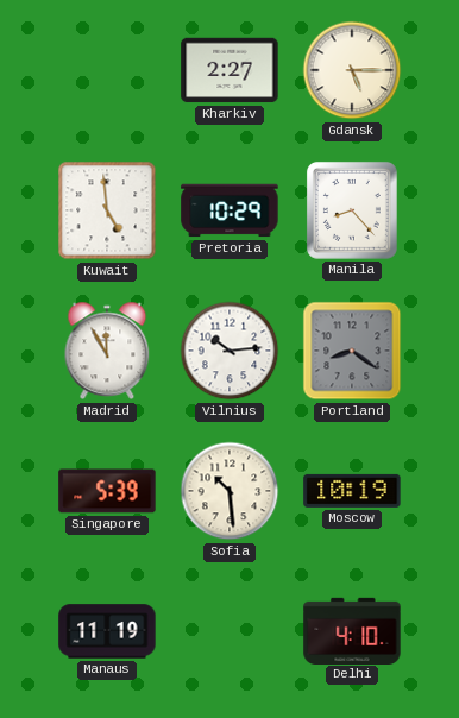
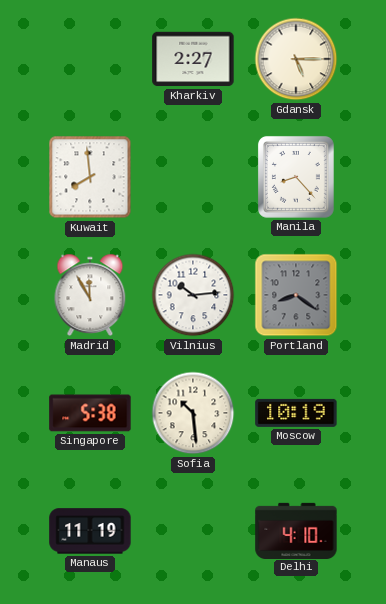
Kuwait: 4:59 -> 7:59
Pretoria: 10:29 -> none
Singapore: 5:39 -> 5:38
